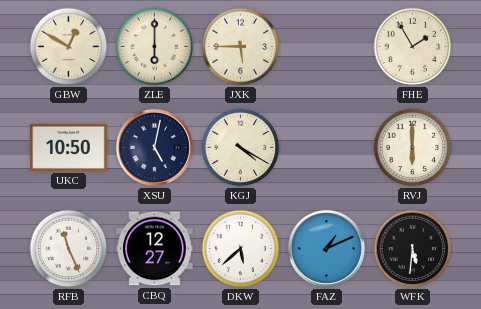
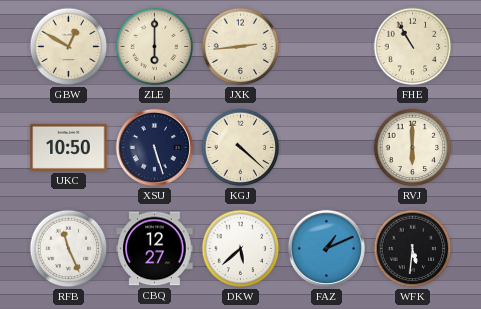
JXK: 5:45 -> 2:44
FHE: 1:55 -> 10:55
XSU: 5:02 -> 5:27
KGJ: 4:20 -> 4:22
